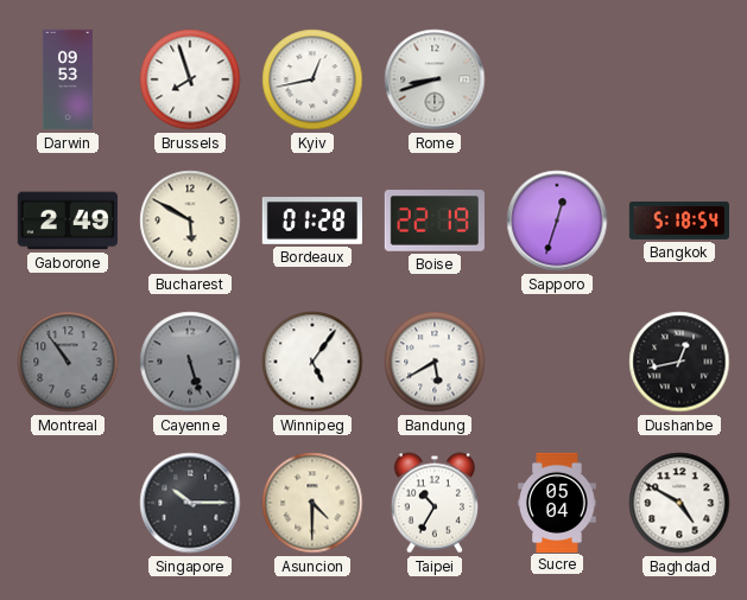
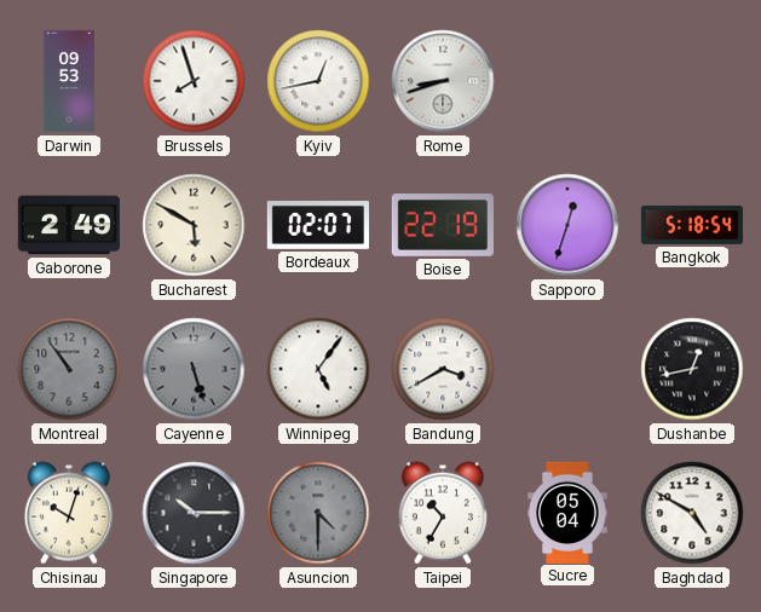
Bordeaux: 01:28 -> 02:07
Bandung: 5:40 -> 3:40
Chisinau: none -> 10:03
Asuncion dial: cream -> grey
